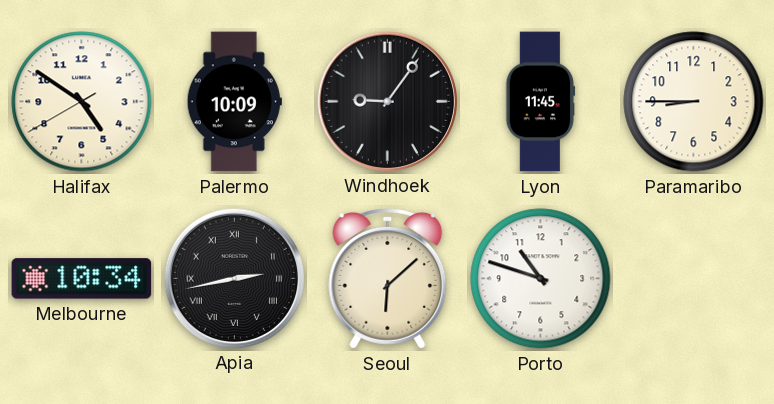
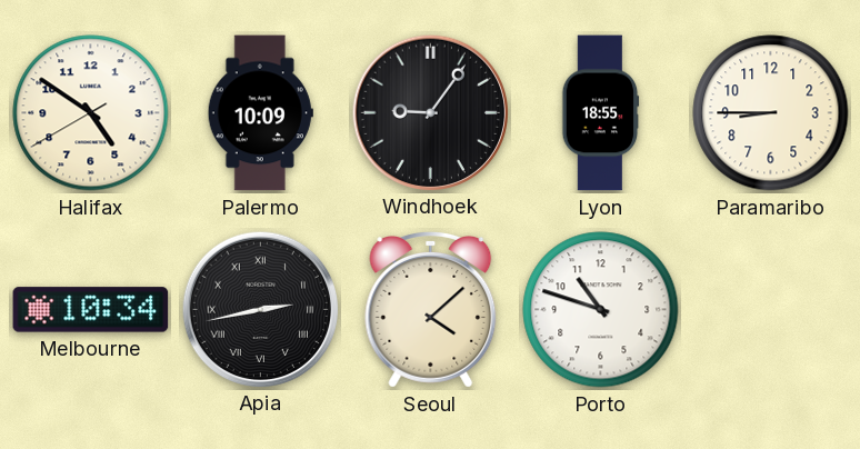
Lyon: 11:45 -> 18:55
Seoul: 6:08 -> 4:08
